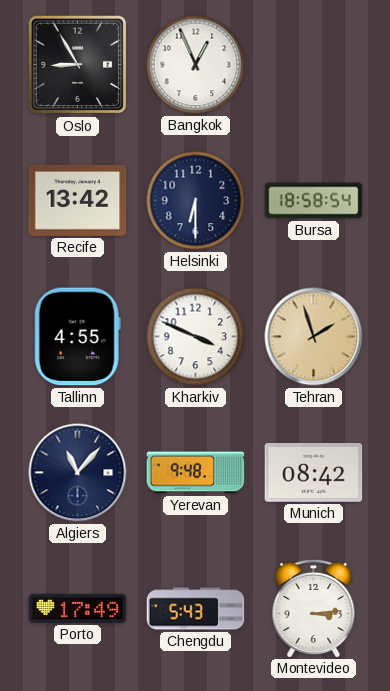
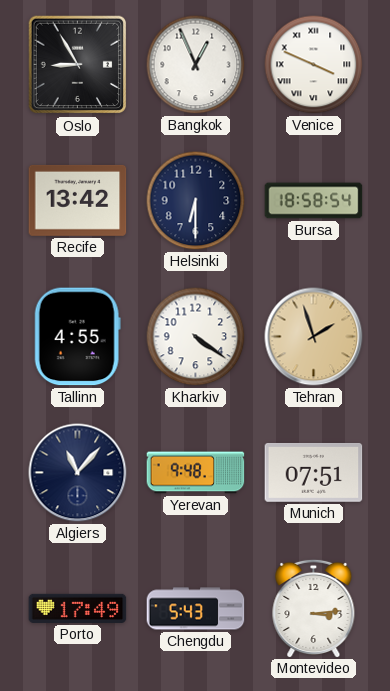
Venice: none -> 3:49
Kharkiv: 3:49 -> 4:21
Munich: 08:42 -> 07:51
